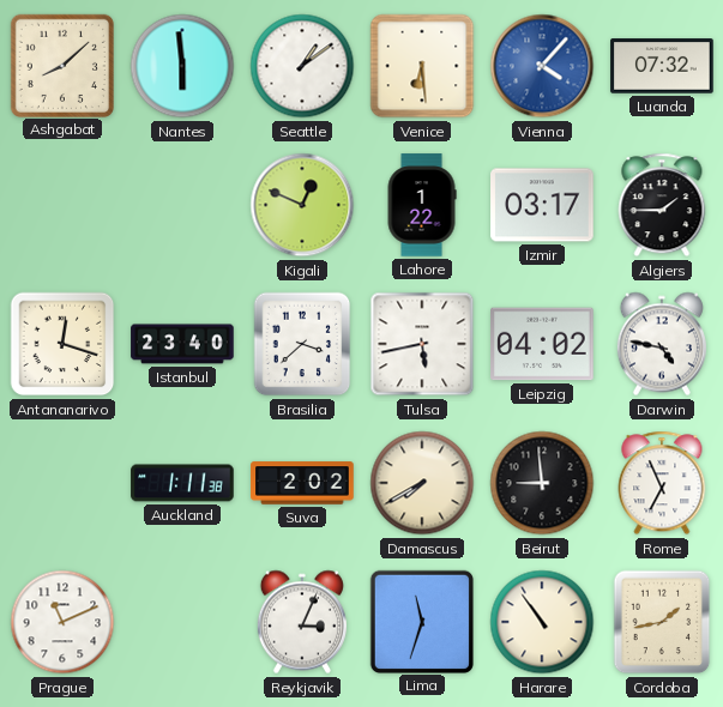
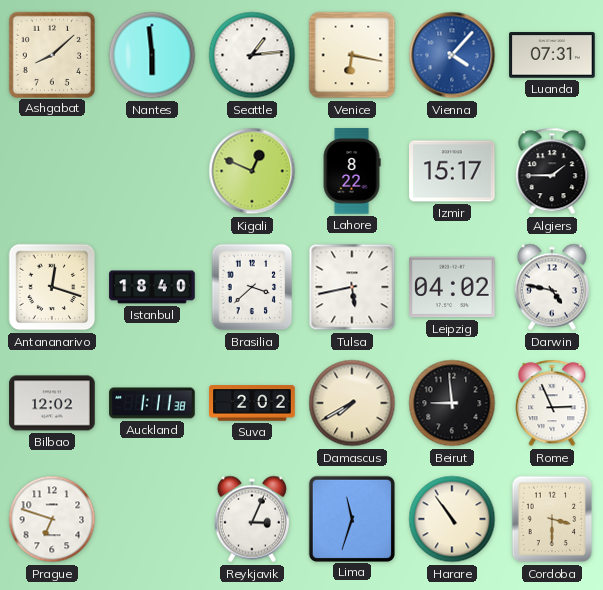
Seattle: 1:09 -> 1:14
Venice: 6:29 -> 6:17
Luanda: 07:32 -> 07:31
Lahore: 1:22 -> 8:22
Izmir: 03:17 -> 15:17
Istanbul: 23:40 -> 18:40
Bilbao: none -> 12:02
Rome: 6:56 -> 2:56
Prague: 11:11 -> 6:48
Cordoba: 1:43 -> 3:30
